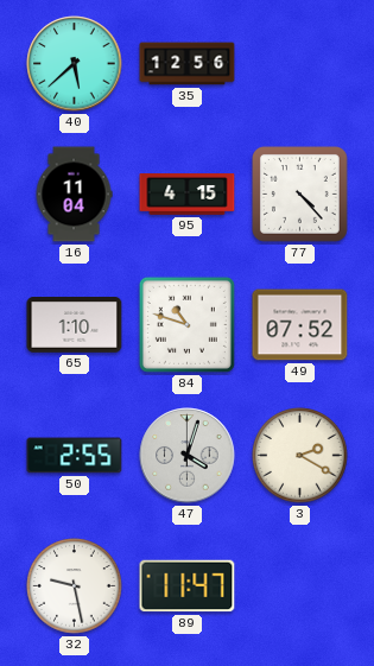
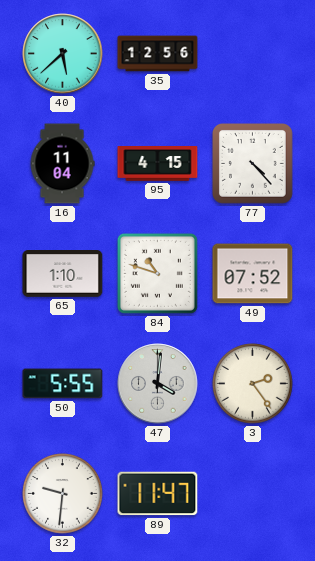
50: 2:55 -> 5:55
47: 4:03 -> 4:01
3: 2:20 -> 2:24
32: 9:28 -> 9:31
